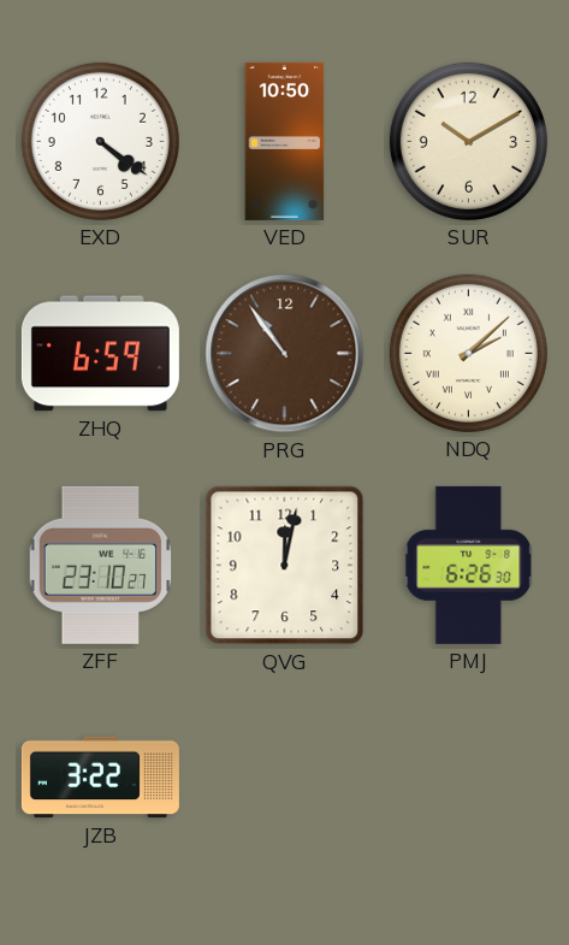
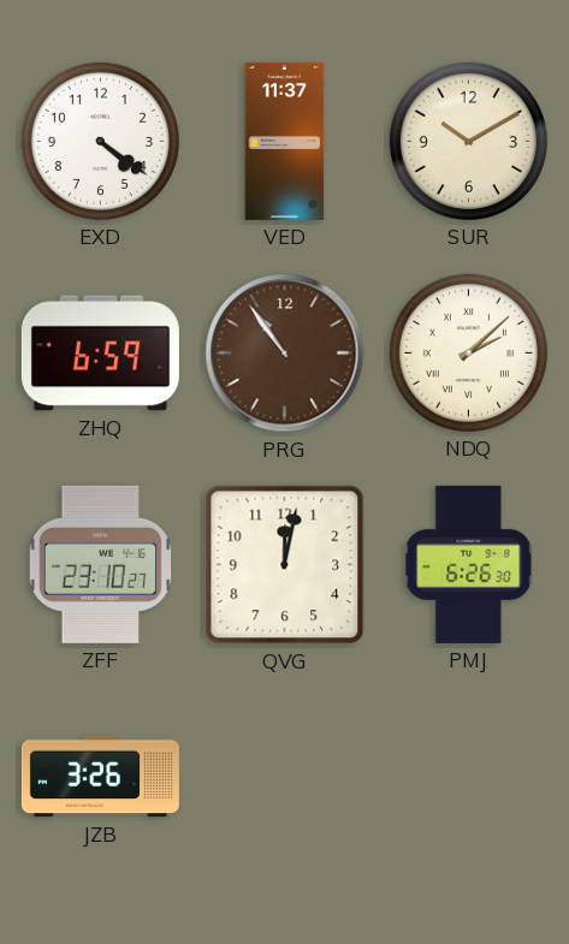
VED: 10:50 -> 11:37
JZB: 3:22 -> 3:26
